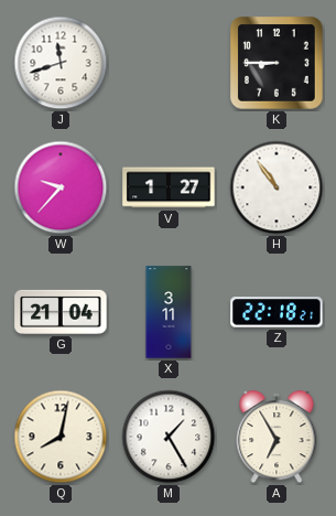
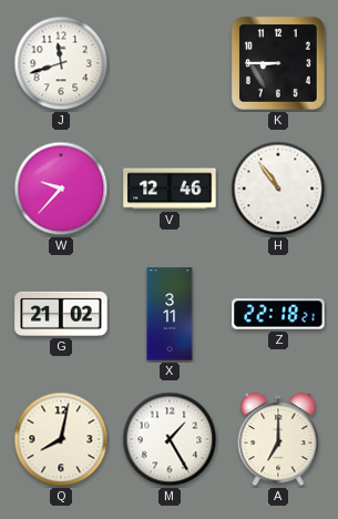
V: 1:27 -> 12:46
G: 21:04 -> 21:02
A: 6:55 -> 7:00
